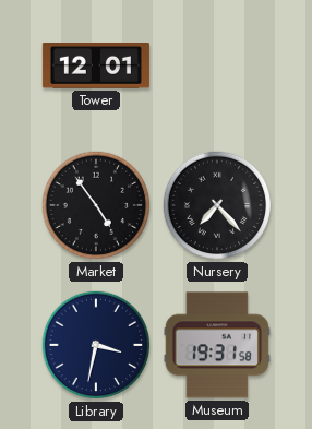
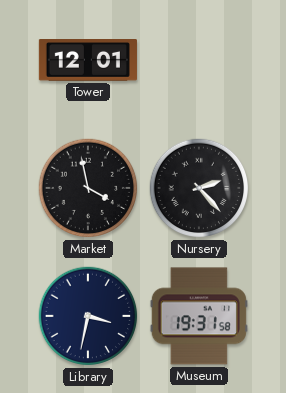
Market: 4:54 -> 3:58
Nursery: 7:23 -> 2:23
